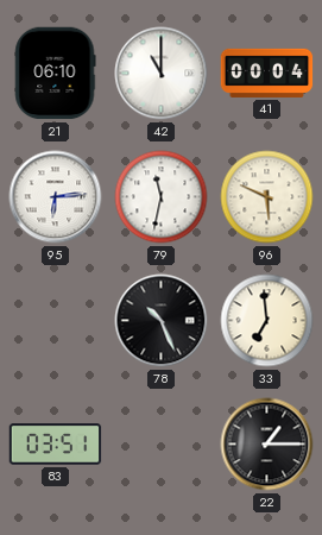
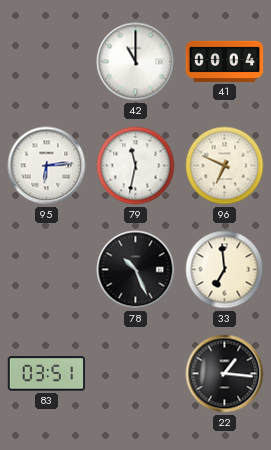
21: 06:10 -> none
96: 5:49 -> 6:49
22: 1:15 -> 1:16
